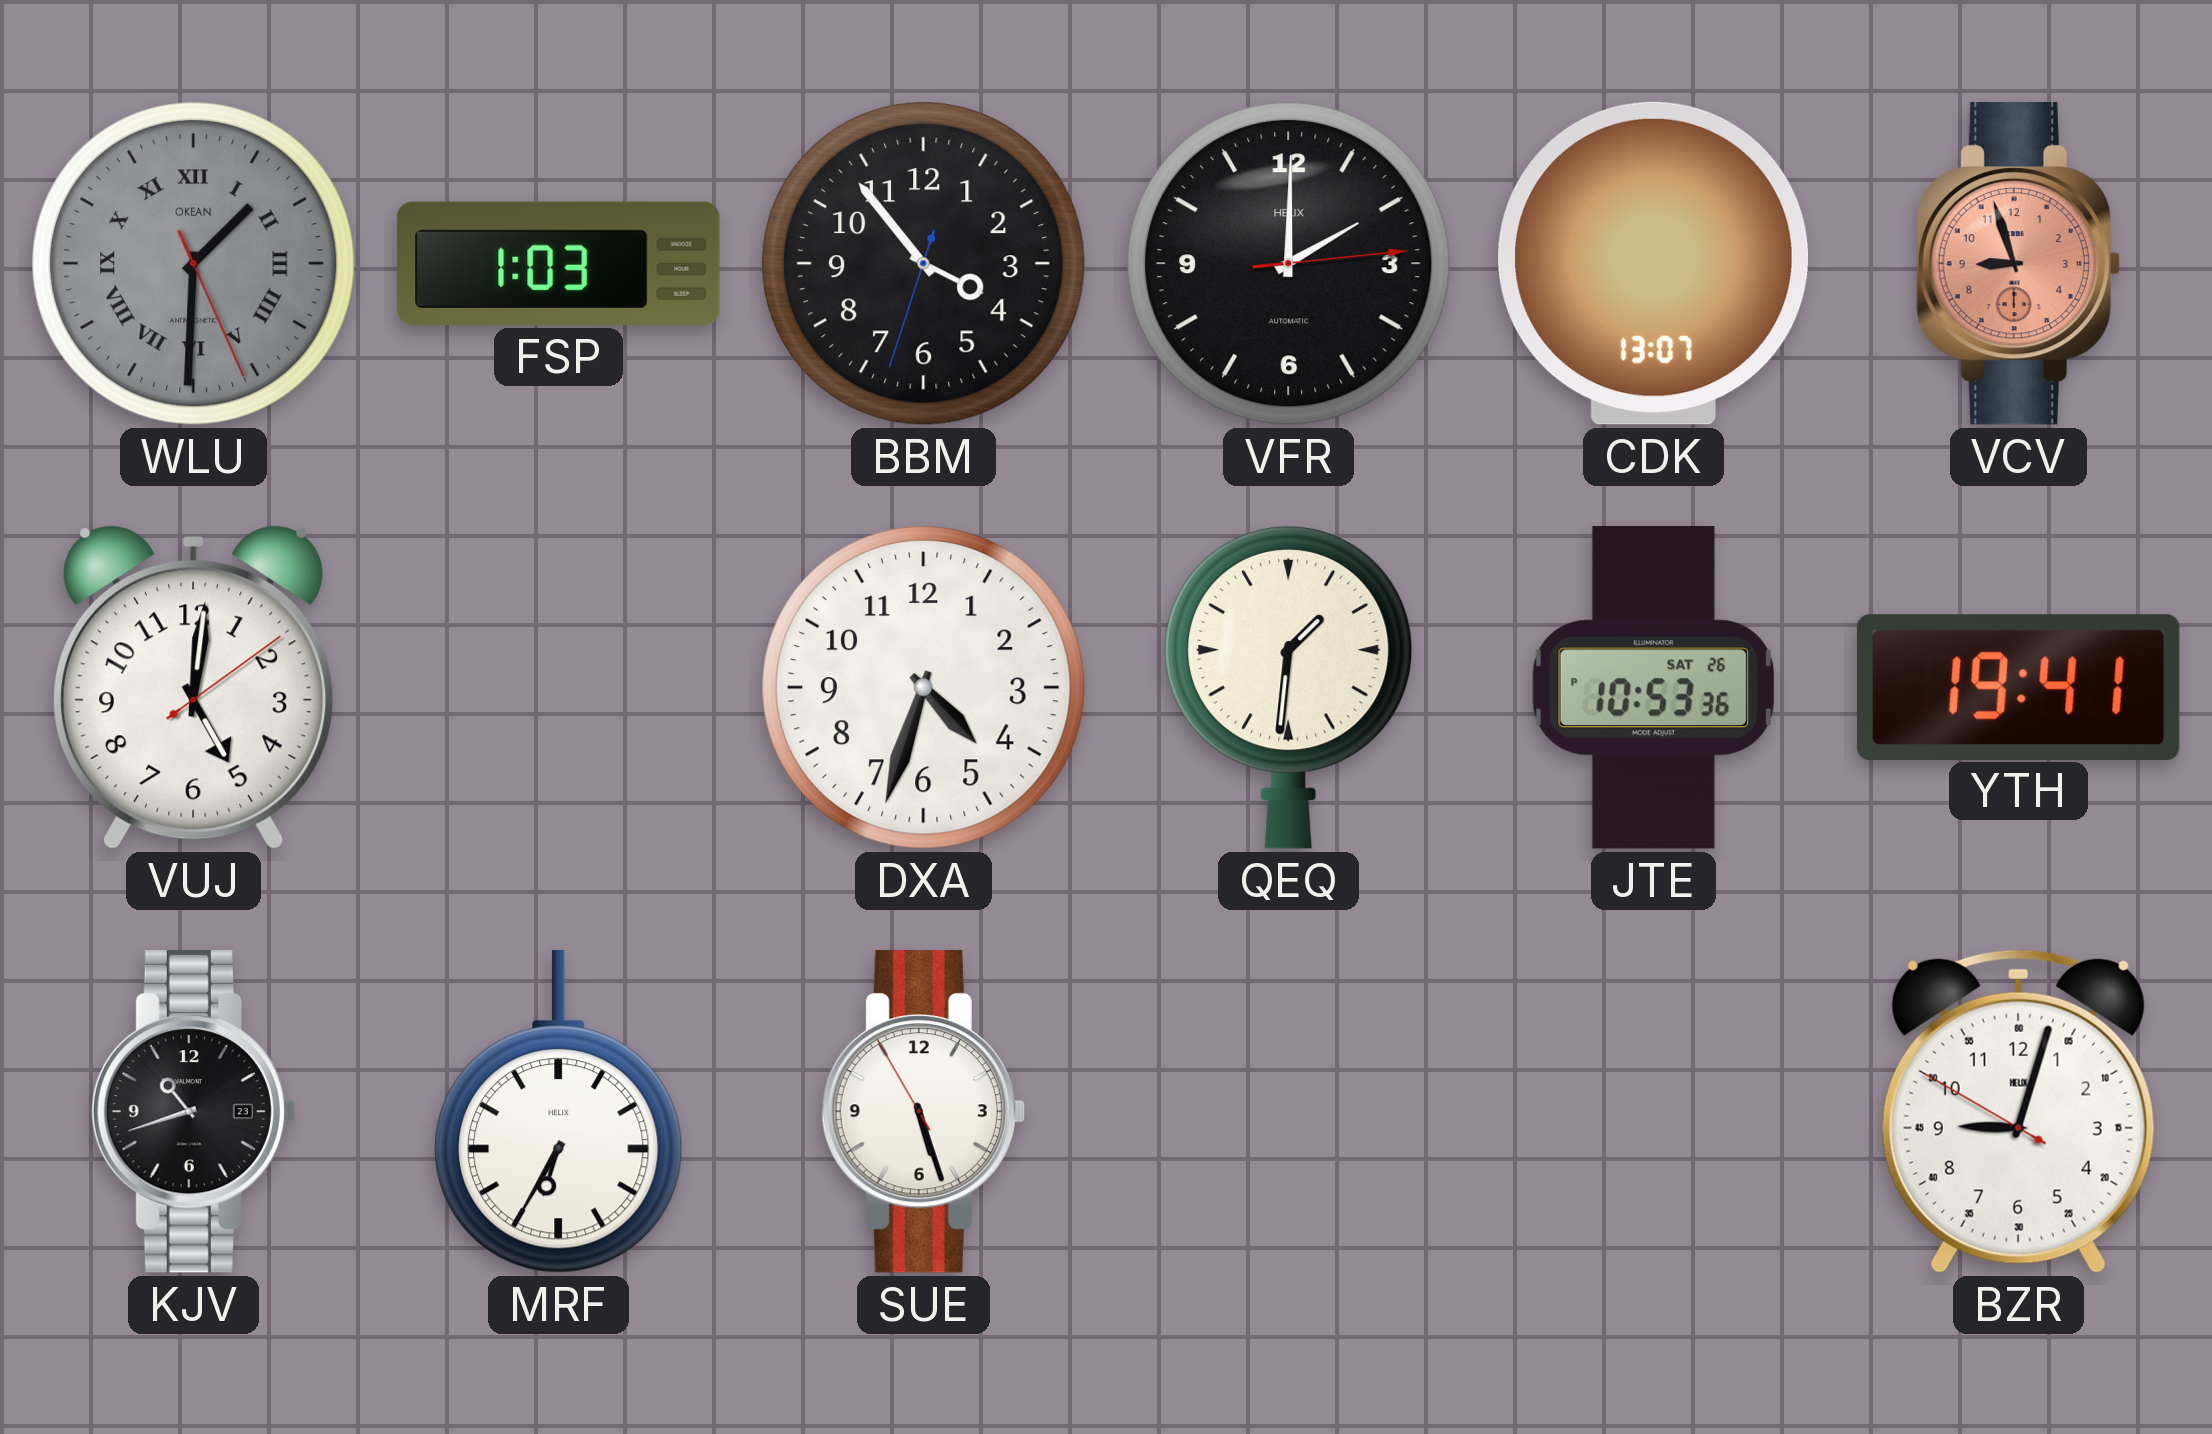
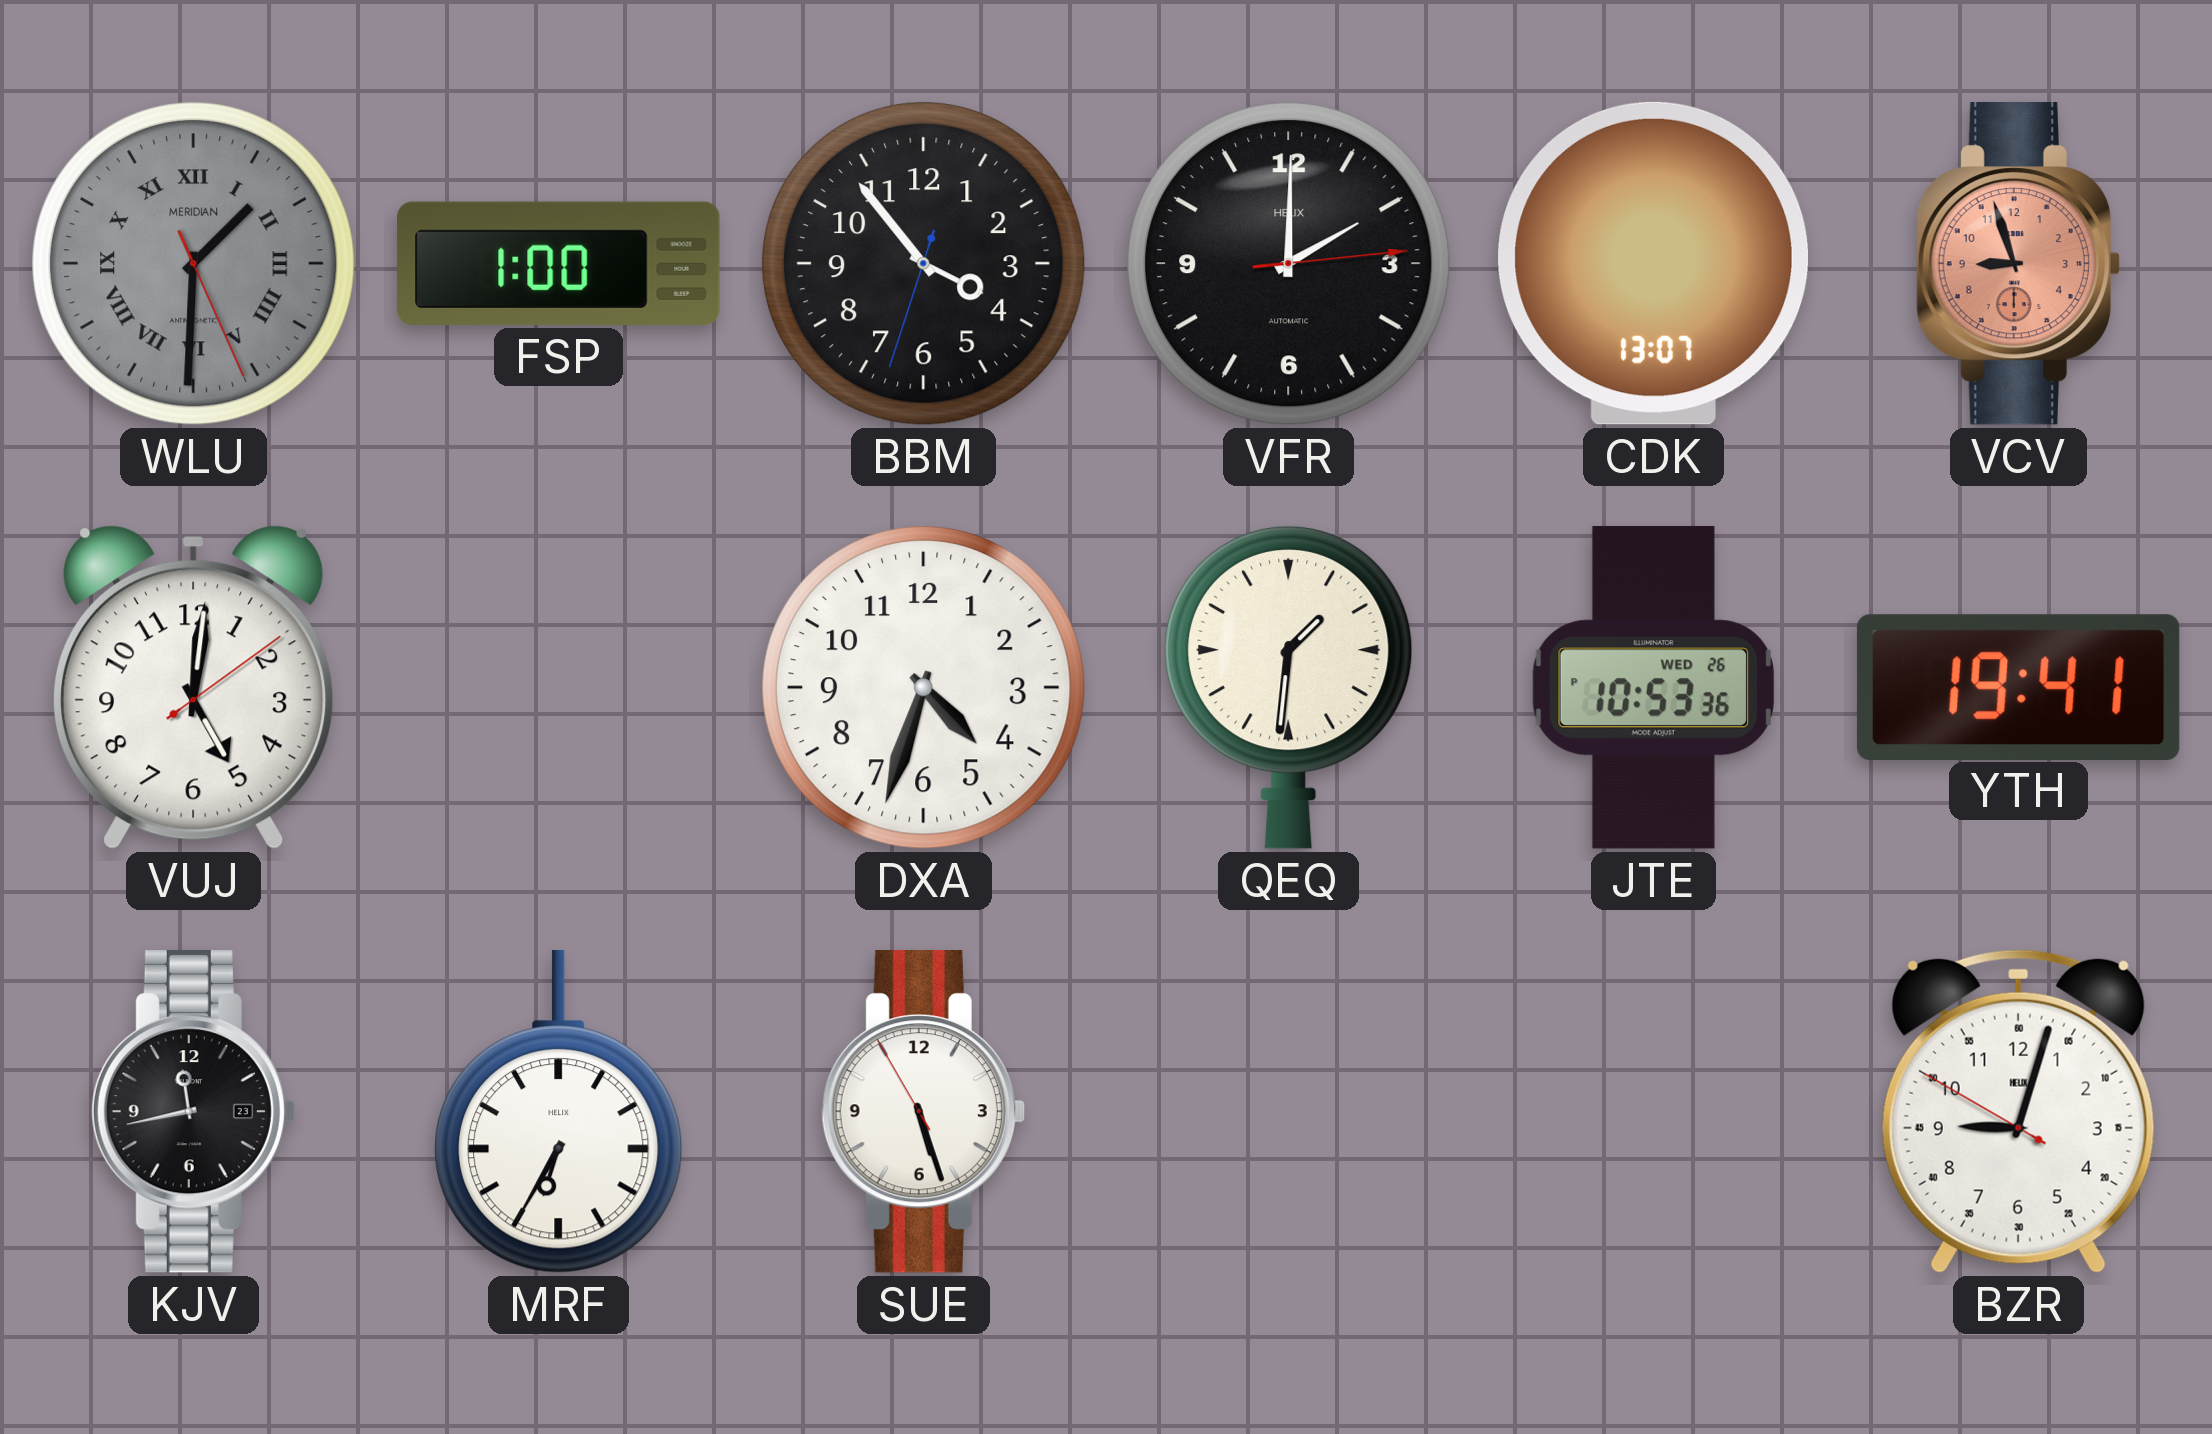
WLU brand: OKEAN -> MERIDIAN
FSP: 1:03 -> 1:00
JTE date: SAT 26 -> WED 26
KJV: 10:42 -> 11:43
